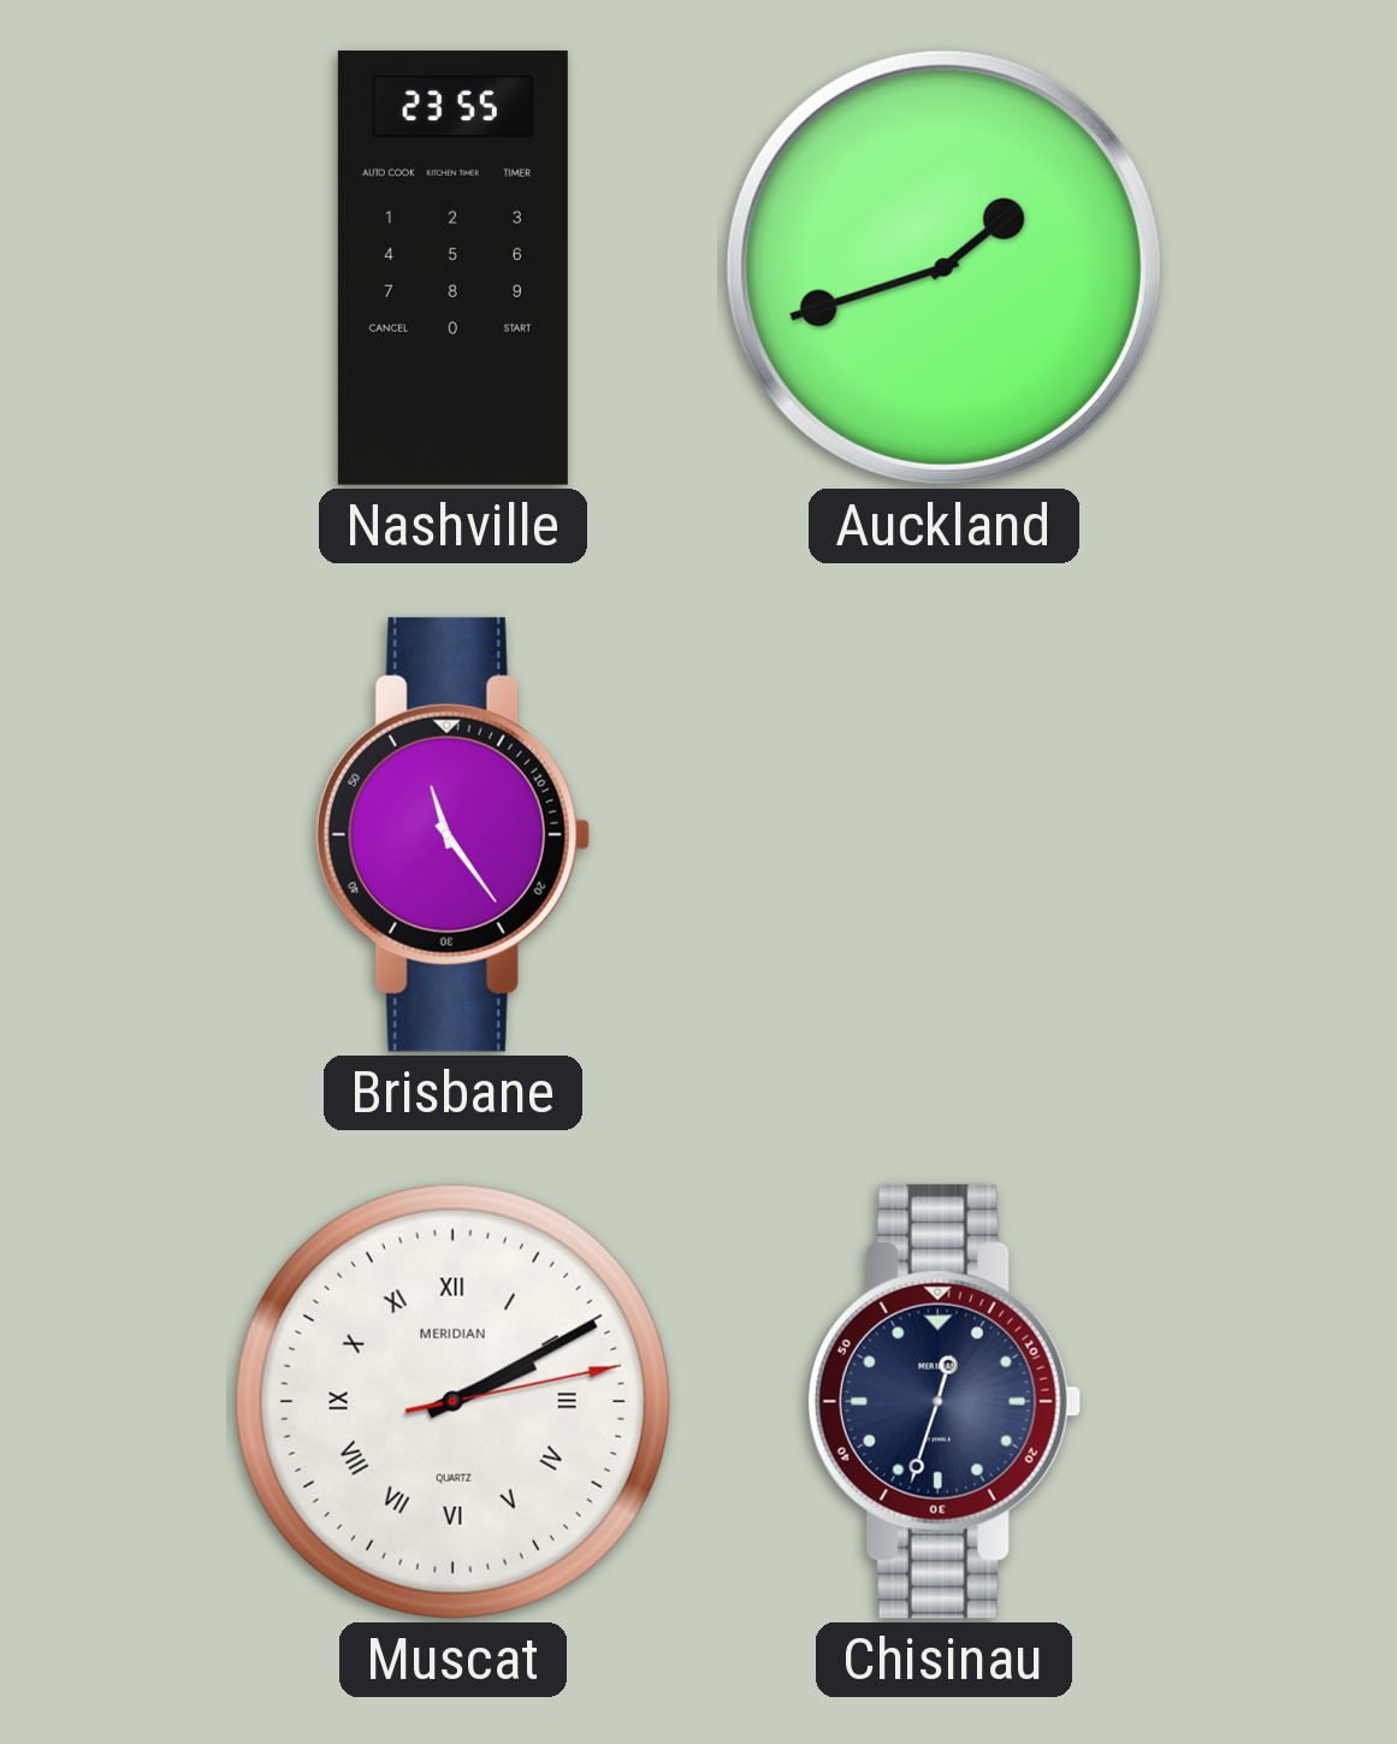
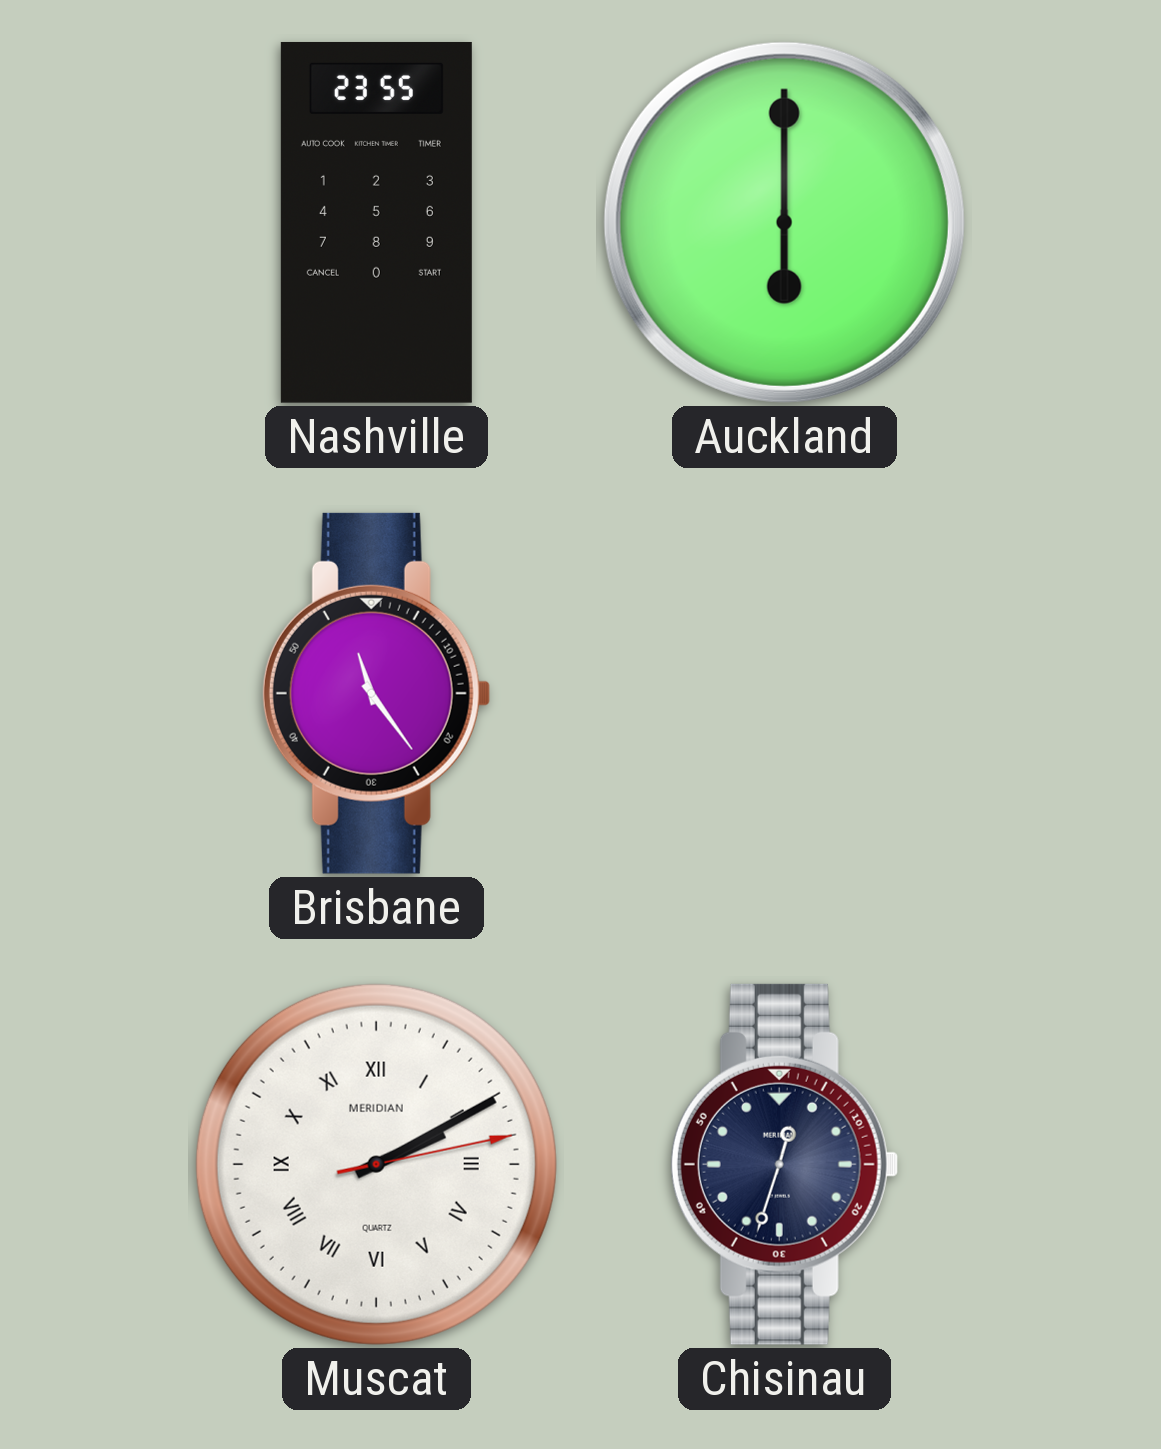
Auckland: 1:42 -> 6:00
